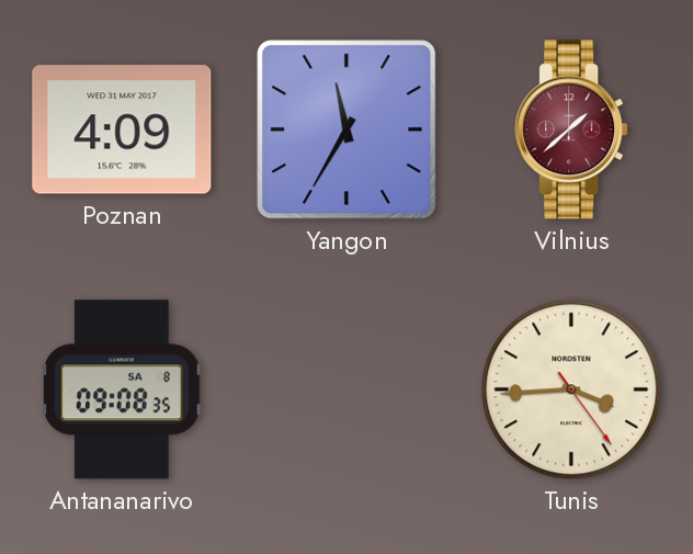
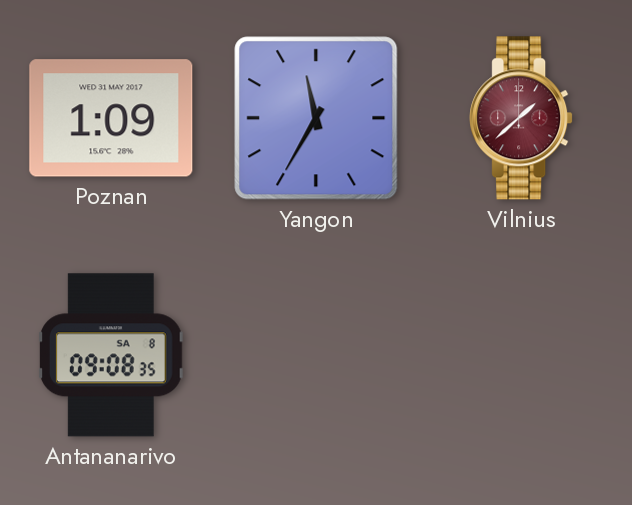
Poznan: 4:09 -> 1:09
Tunis: 3:44 -> none
